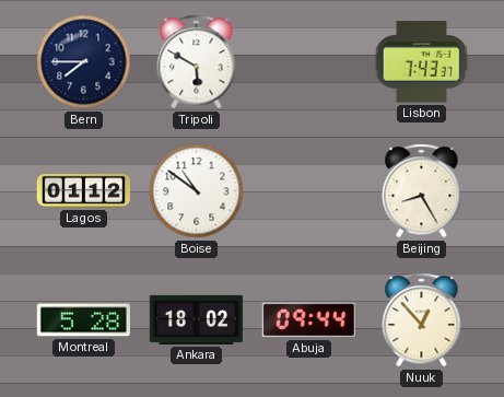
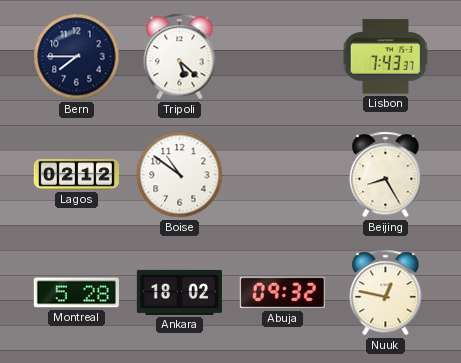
Tripoli: 5:50 -> 5:22
Lagos: 01:12 -> 02:12
Abuja: 09:44 -> 09:32
Nuuk: 12:53 -> 12:47
